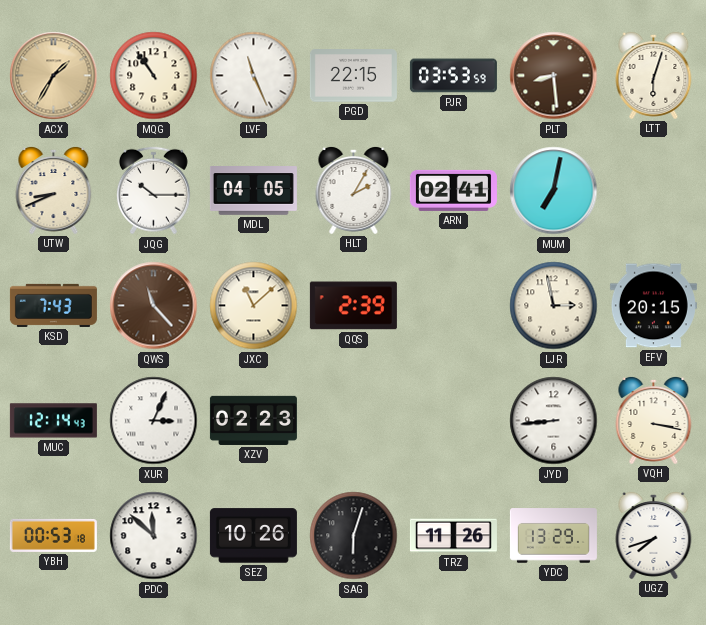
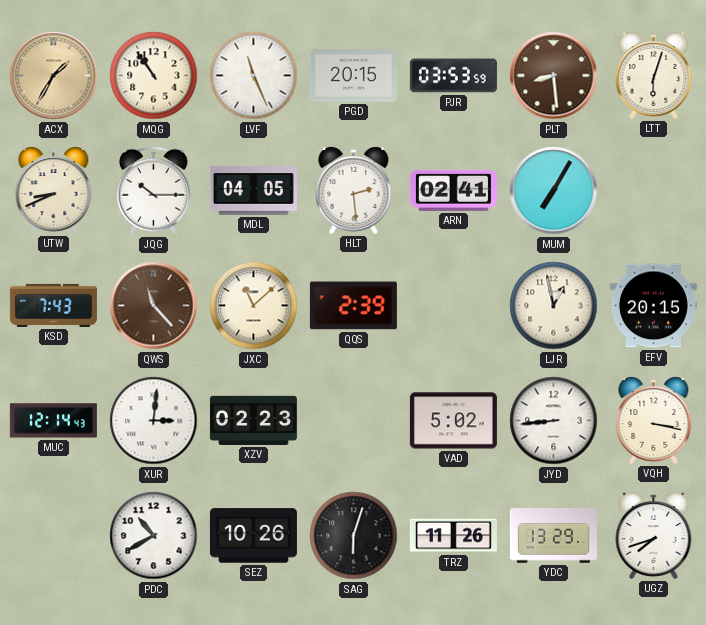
PGD: 22:15 -> 20:15
HLT: 2:05 -> 2:29
MUM: 7:02 -> 7:05
LJR: 2:58 -> 12:58
XUR: 3:04 -> 3:01
VAD: none -> 5:02
YBH: 00:53 -> none
PDC: 11:52 -> 10:40
